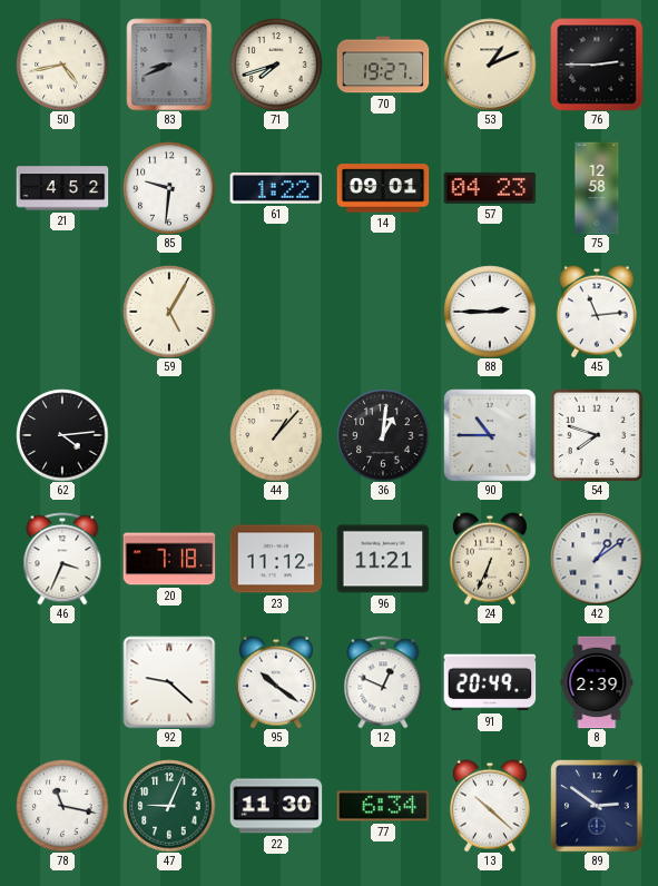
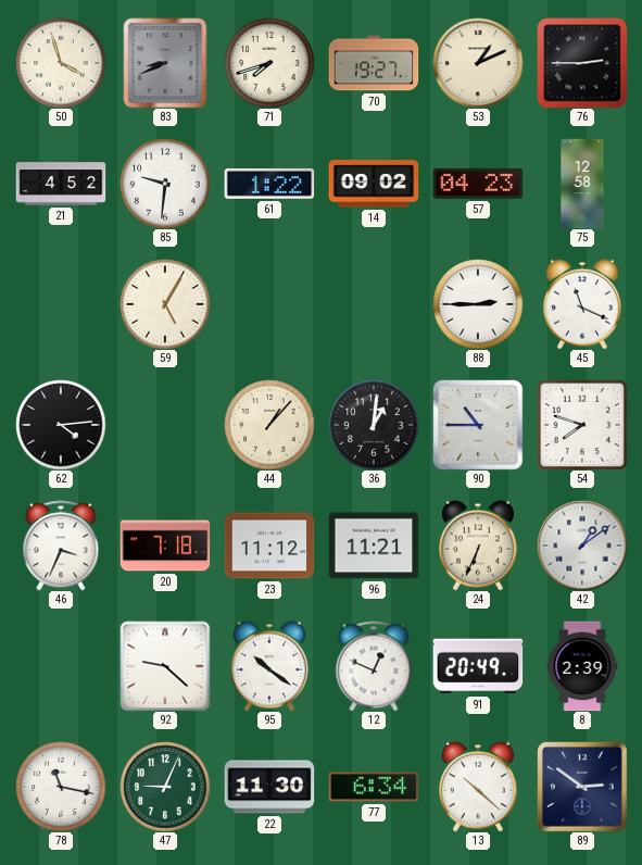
50: 4:43 -> 3:57
14: 09:01 -> 09:02
45: 11:14 -> 11:19
